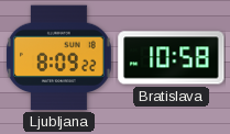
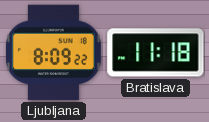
Bratislava: 10:58 -> 11:18
